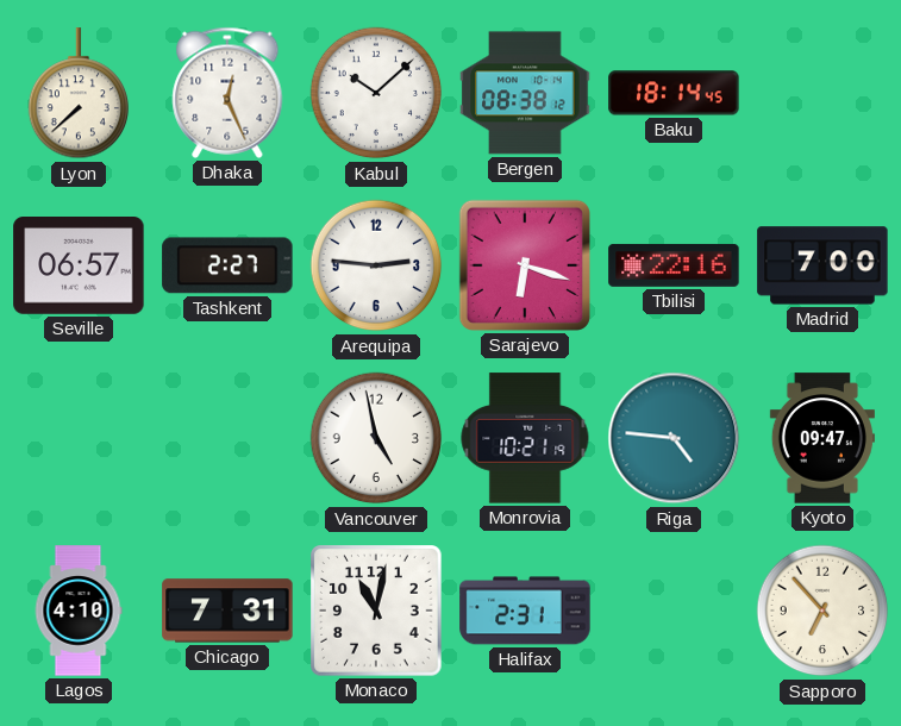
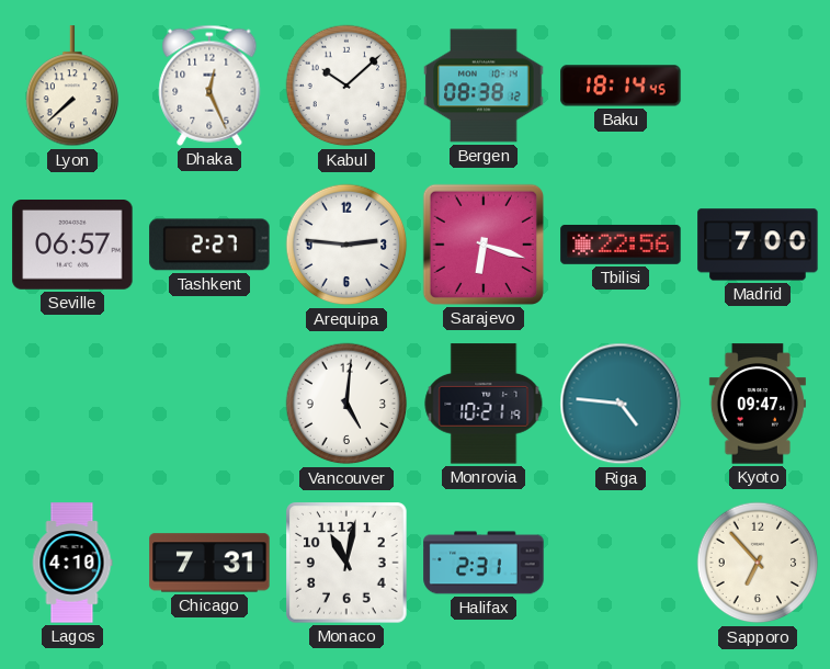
Tbilisi: 22:16 -> 22:56
Vancouver: 4:58 -> 5:01
